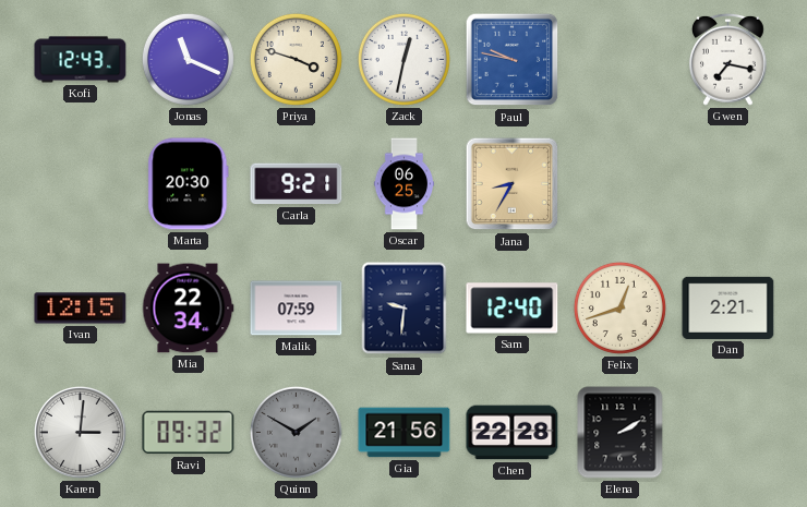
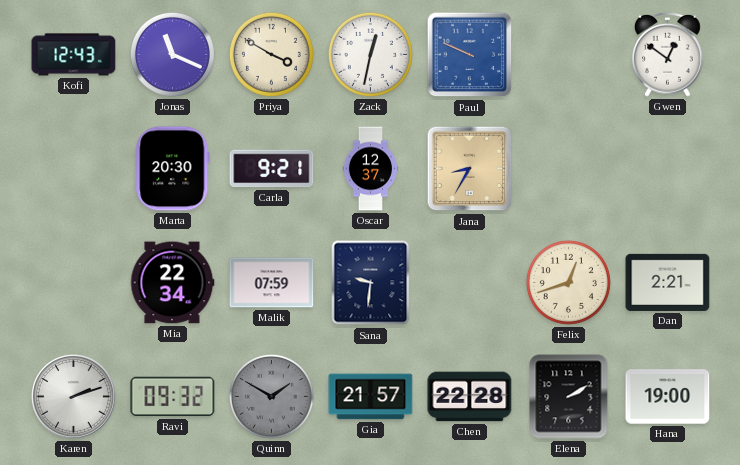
Priya: 3:48 -> 3:50
Paul: 9:47 -> 9:49
Gwen: 7:17 -> 12:51
Oscar: 06:25 -> 12:37
Ivan: 12:15 -> none
Sam: 12:40 -> none
Karen: 3:01 -> 2:12
Gia: 21:56 -> 21:57
Hana: none -> 19:00
